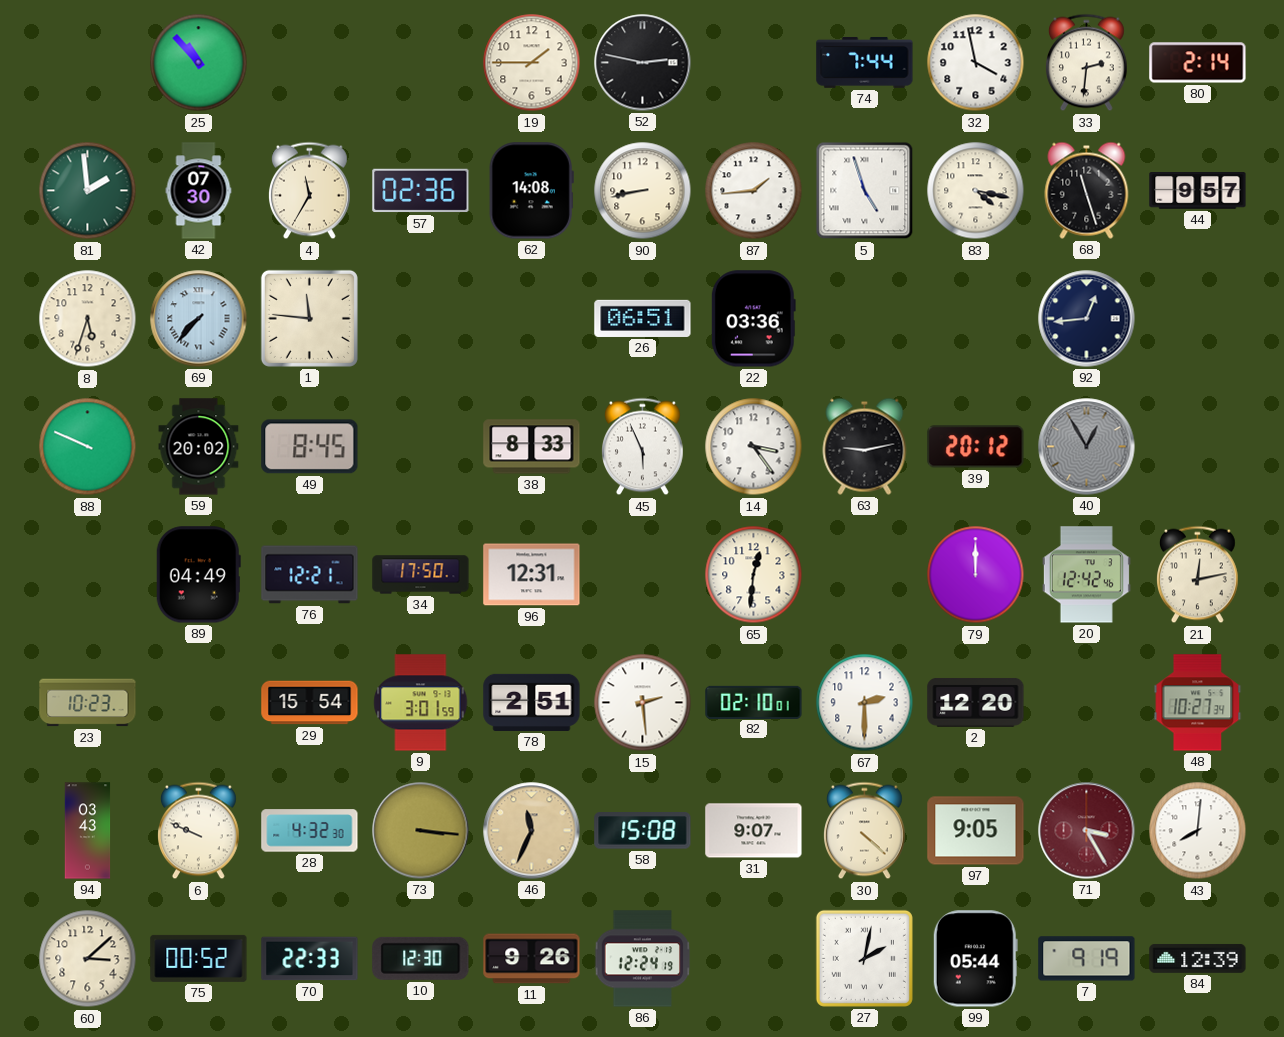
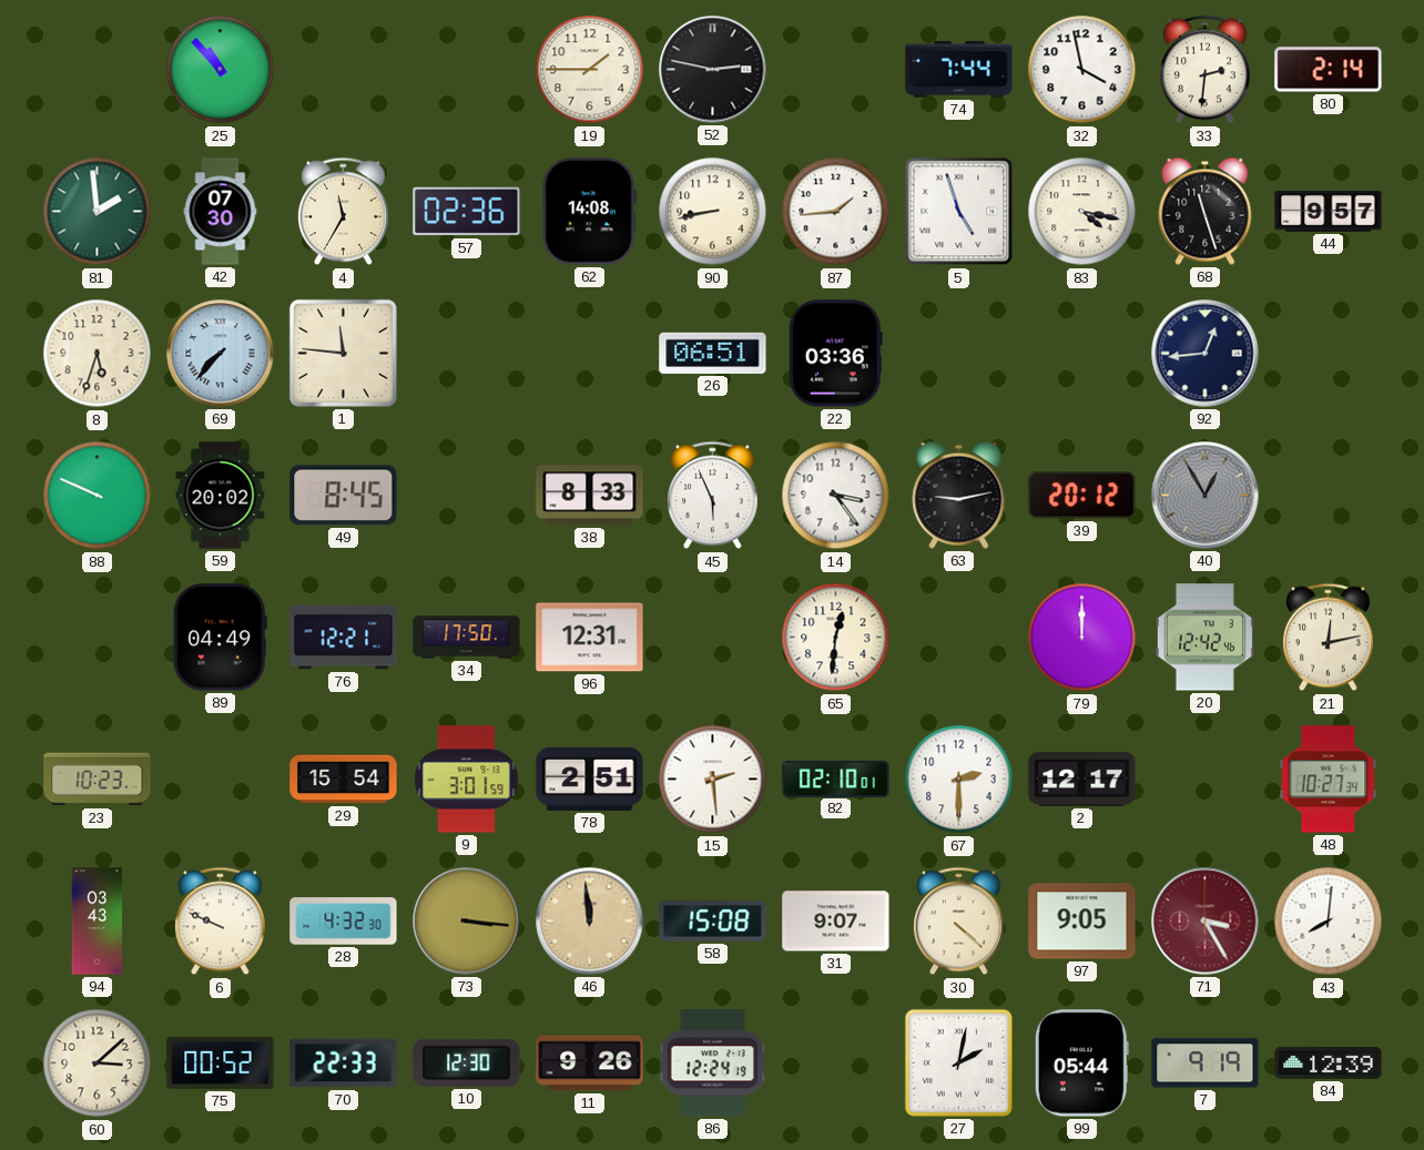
2: 12:20 -> 12:17
46: 11:34 -> 11:59
